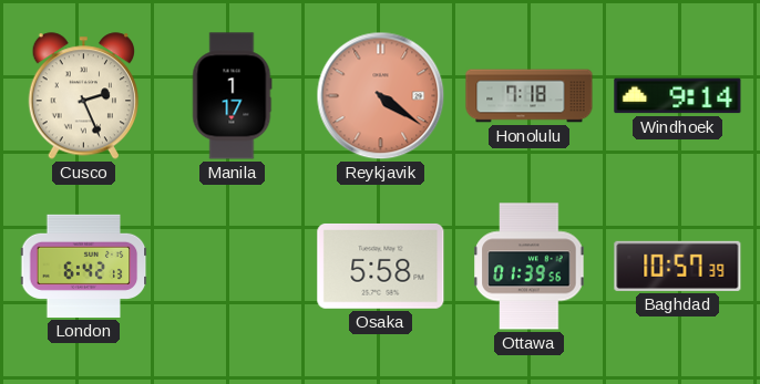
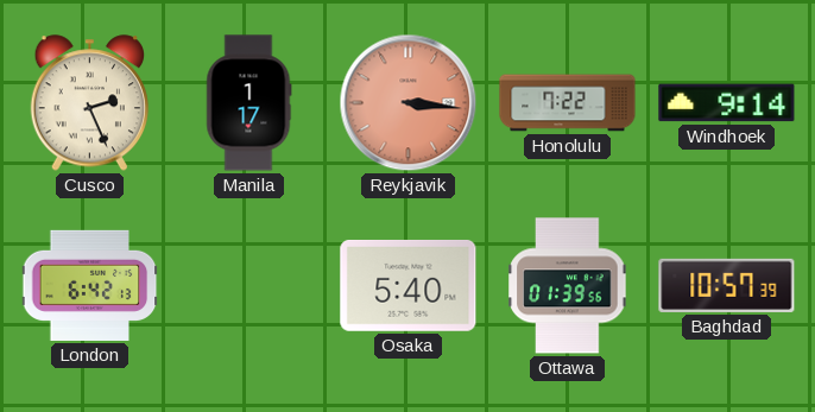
Reykjavik: 4:21 -> 3:16
Honolulu: 7:18 -> 7:22
Osaka: 5:58 -> 5:40
